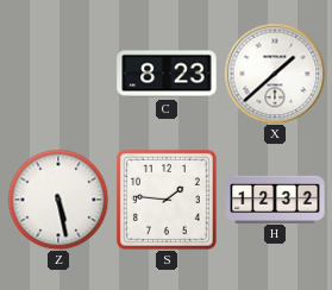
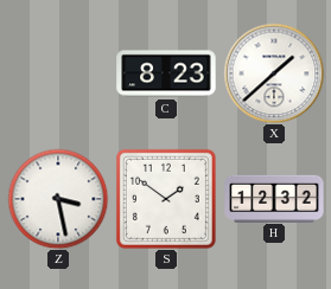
Z: 5:28 -> 3:28
S: 1:46 -> 1:51
